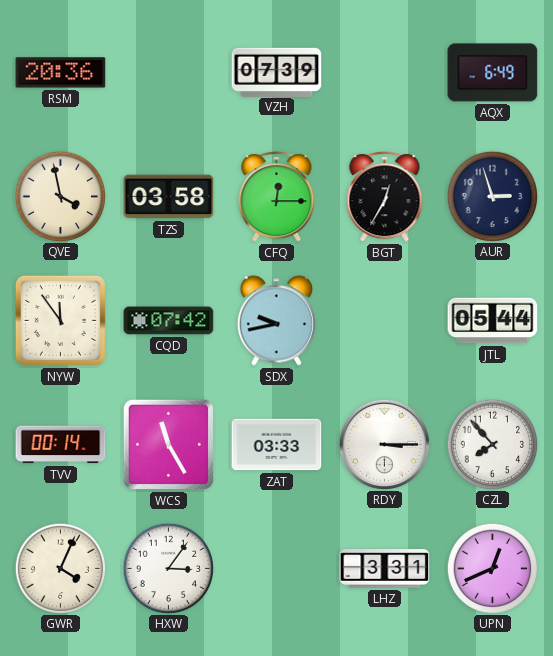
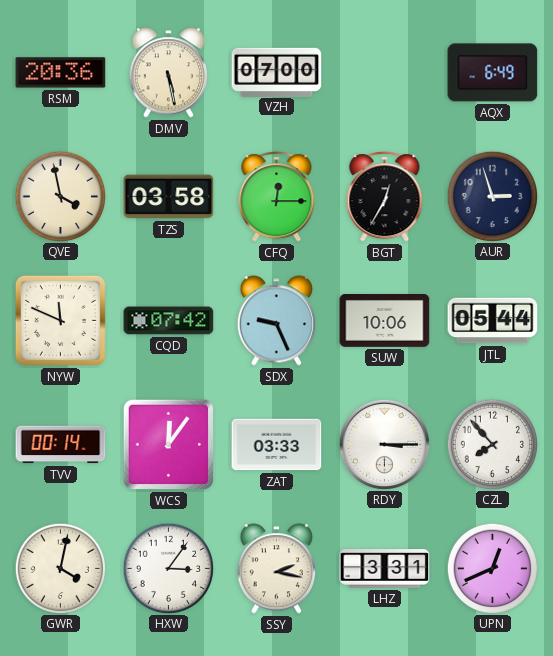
DMV: none -> 5:28
VZH: 07:39 -> 07:00
NYW: 11:54 -> 11:49
SDX: 9:43 -> 9:26
SUW: none -> 10:06
WCS: 11:25 -> 12:06
GWR: 4:04 -> 4:02
SSY: none -> 2:17
